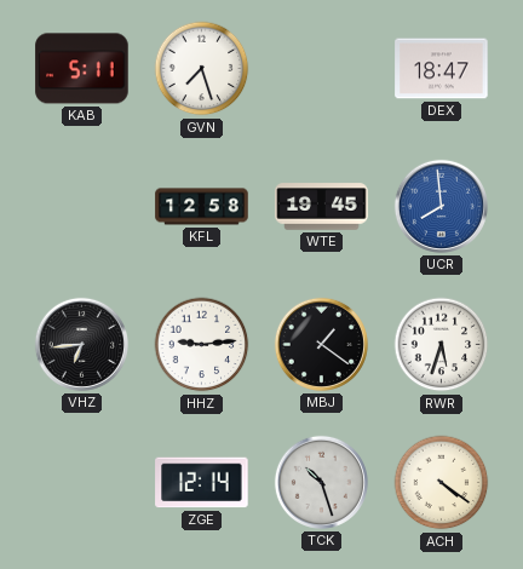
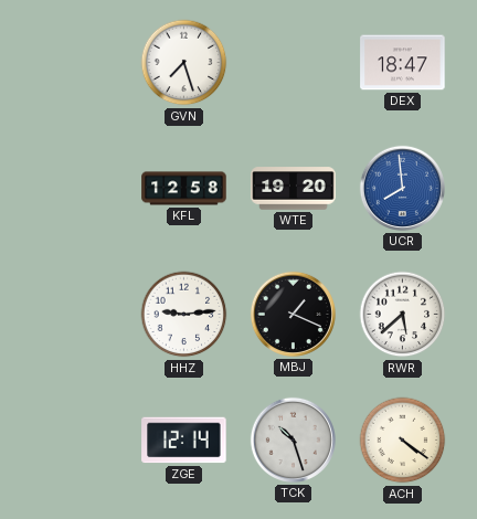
KAB: 5:11 -> none
WTE: 19:45 -> 19:20
VHZ: 6:44 -> none
MBJ: 1:21 -> 1:19
RWR: 5:33 -> 5:38
